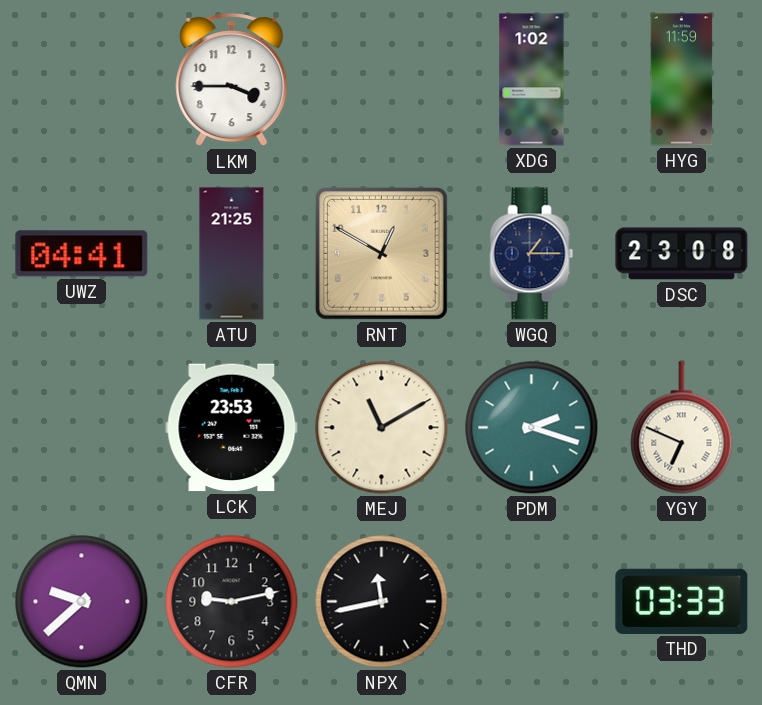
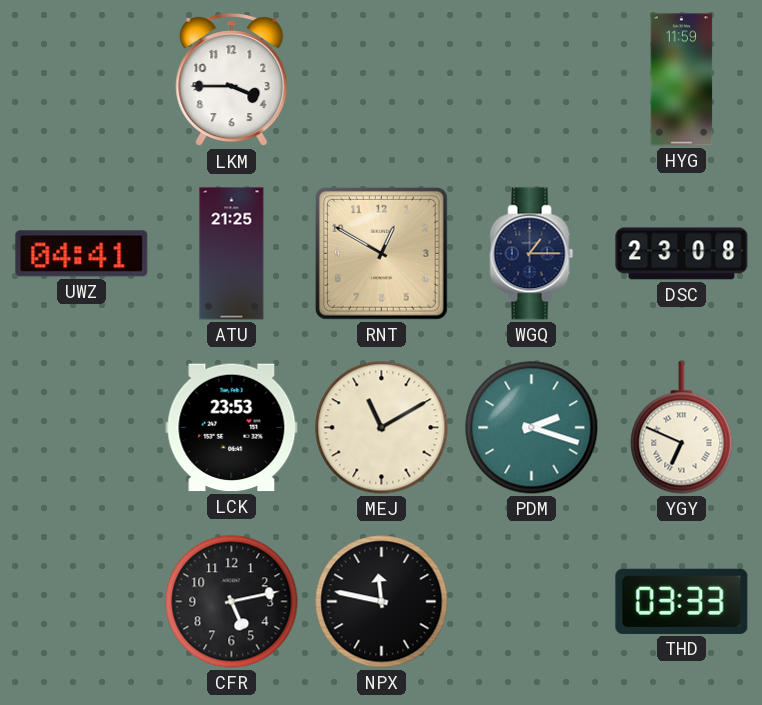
XDG: 1:02 -> none
QMN: 9:38 -> none
CFR: 9:13 -> 5:13
NPX: 11:43 -> 11:47
